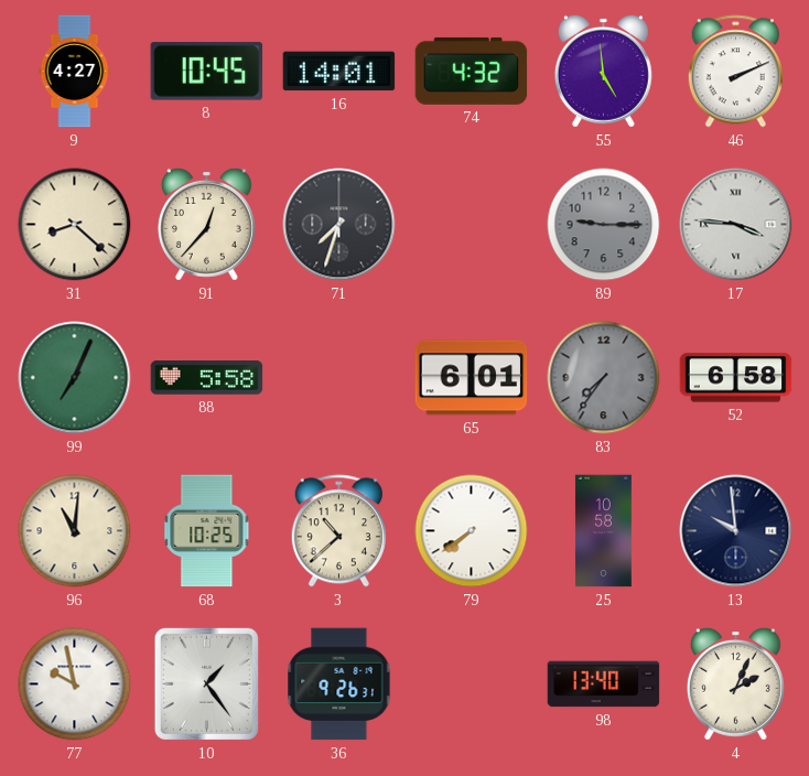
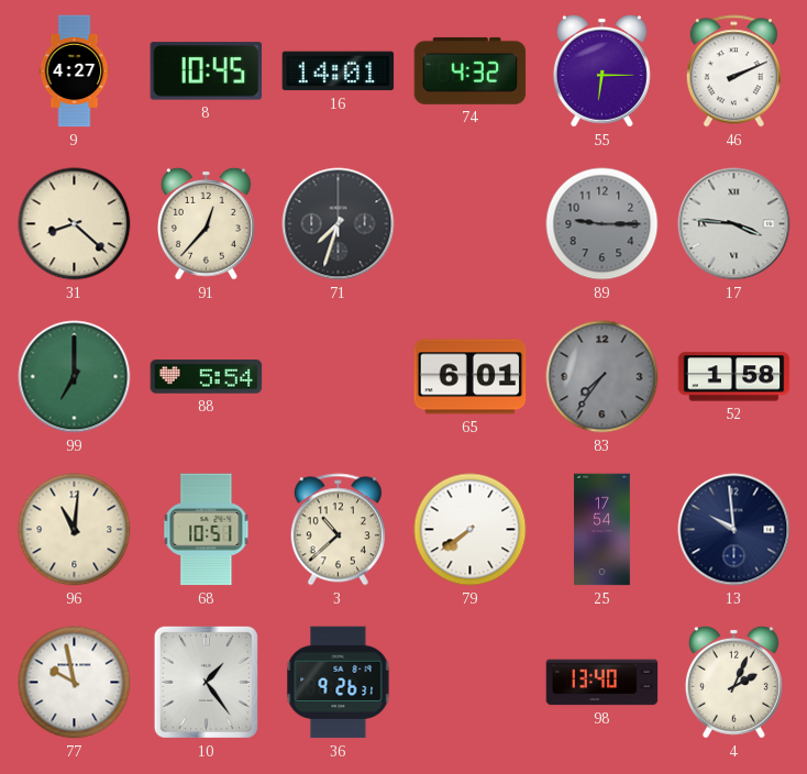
55: 4:59 -> 6:15
99: 7:04 -> 7:00
88: 5:58 -> 5:54
52: 6:58 -> 1:58
68: 10:25 -> 10:51
25: 10:58 -> 17:54
